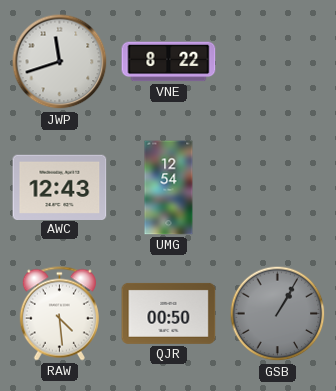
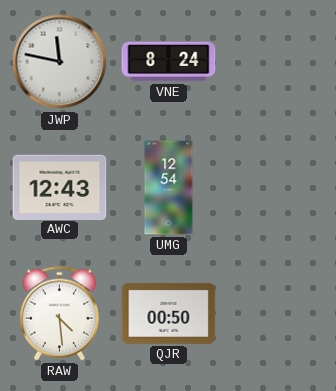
JWP: 11:42 -> 11:47
VNE: 8:22 -> 8:24
GSB: 1:05 -> none
